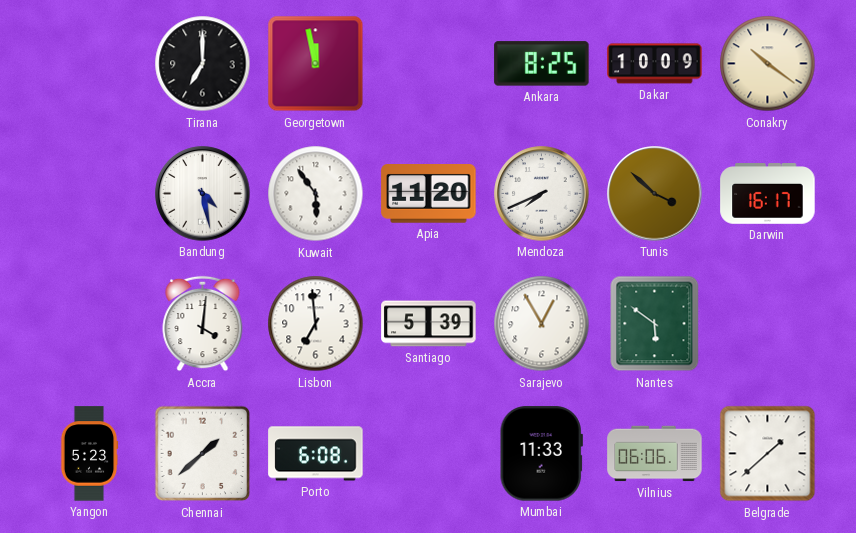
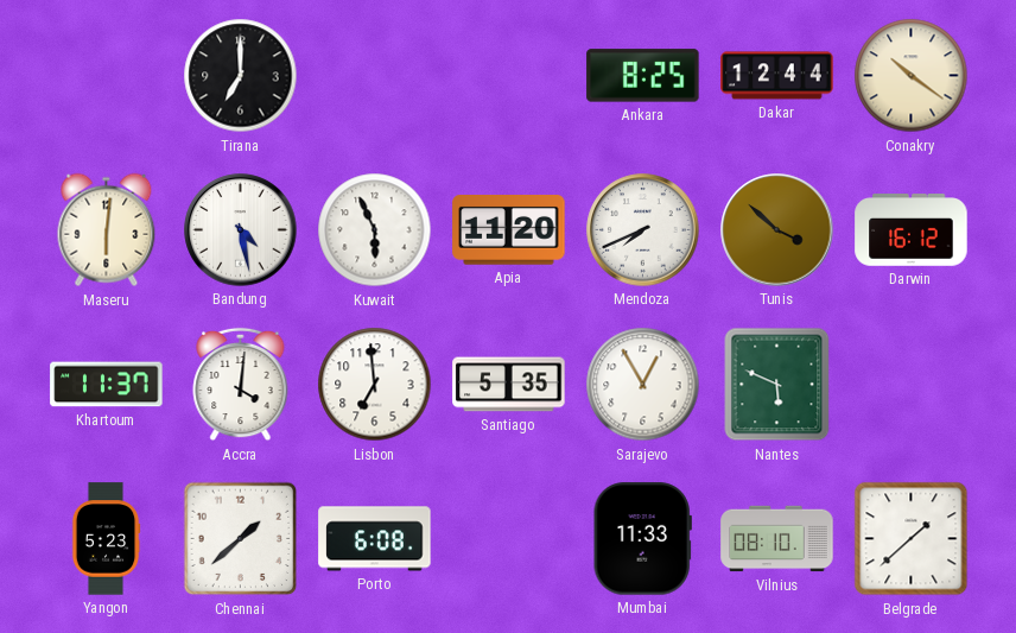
Georgetown: 11:58 -> none
Dakar: 10:09 -> 12:44
Maseru: none -> 6:01
Kuwait: 5:54 -> 5:56
Darwin: 16:17 -> 16:12
Khartoum: none -> 11:37
Santiago: 5:39 -> 5:35
Nantes: 5:51 -> 5:49
Vilnius: 06:06 -> 08:10
